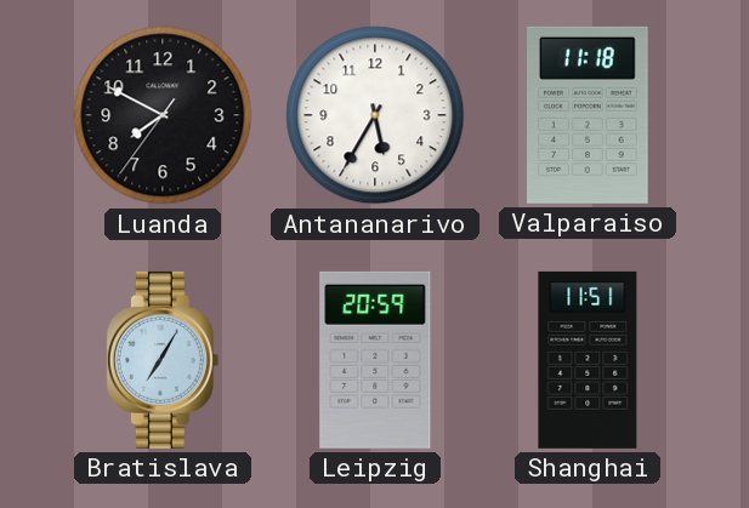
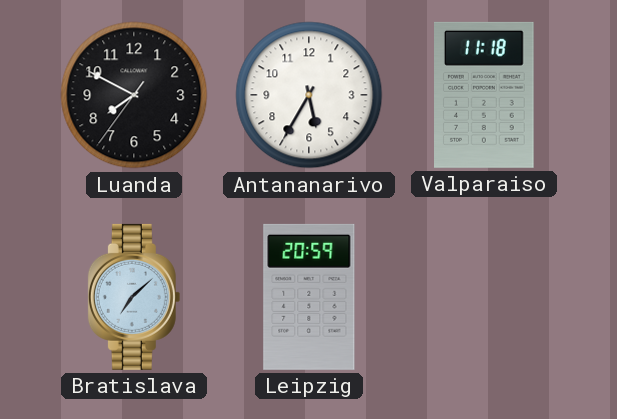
Bratislava: 7:05 -> 7:08
Shanghai: 11:51 -> none
